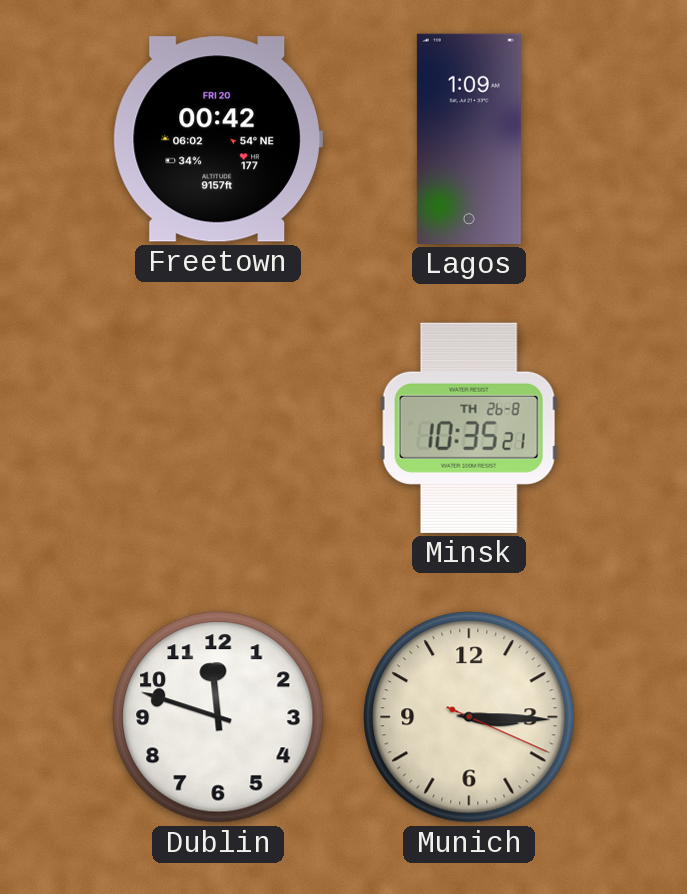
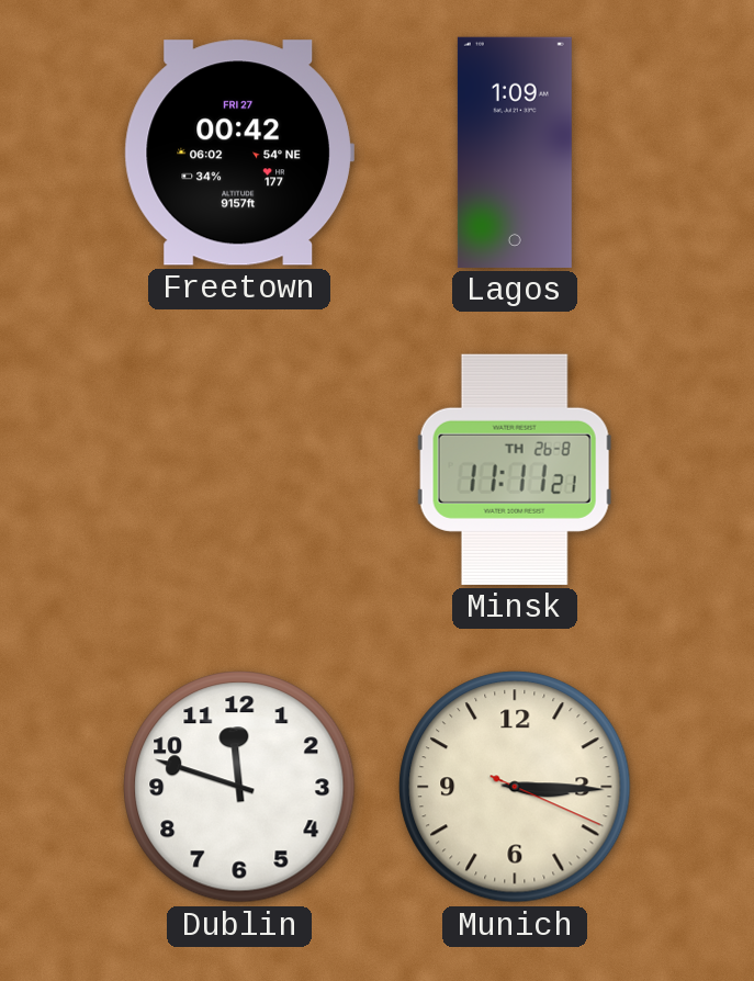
Freetown date: FRI 20 -> FRI 27
Minsk: 10:35 -> 11:11
